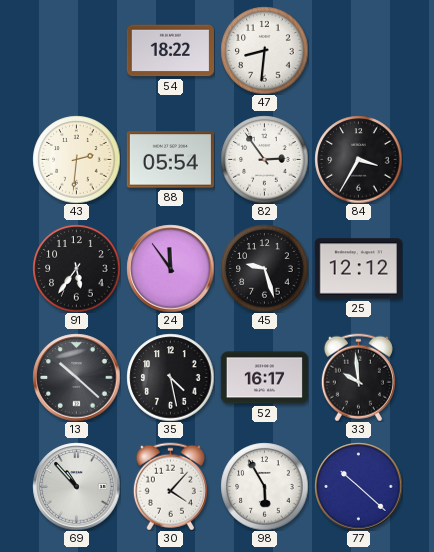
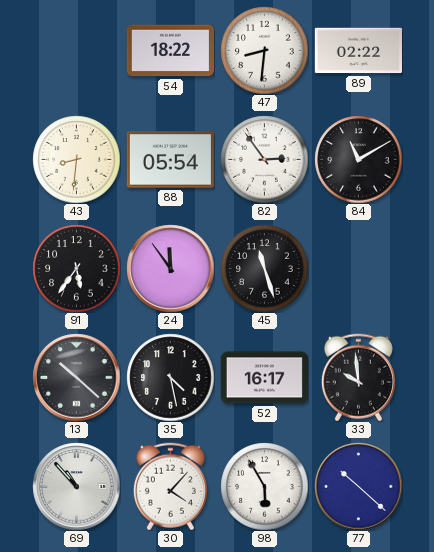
89: none -> 02:22
43: 2:31 -> 8:31
84: 3:35 -> 11:10
45: 9:27 -> 11:27
25: 12:12 -> none
